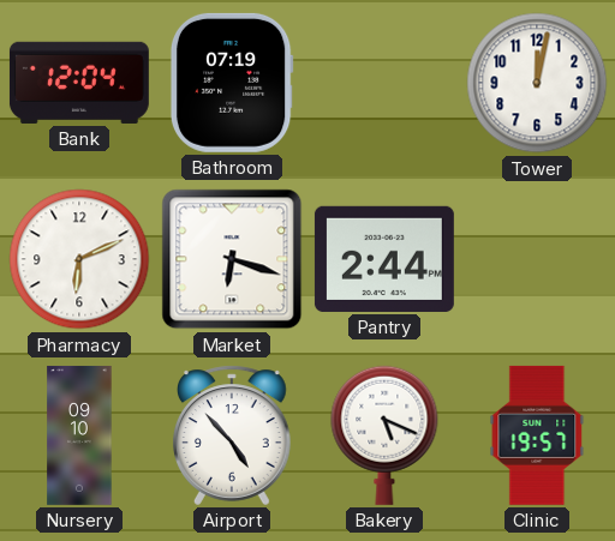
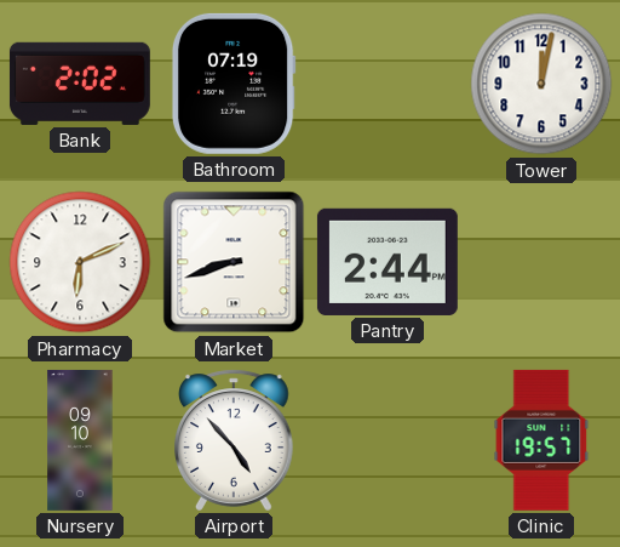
Bank: 12:04 -> 2:02
Market: 6:18 -> 8:42
Bakery: 5:19 -> none
